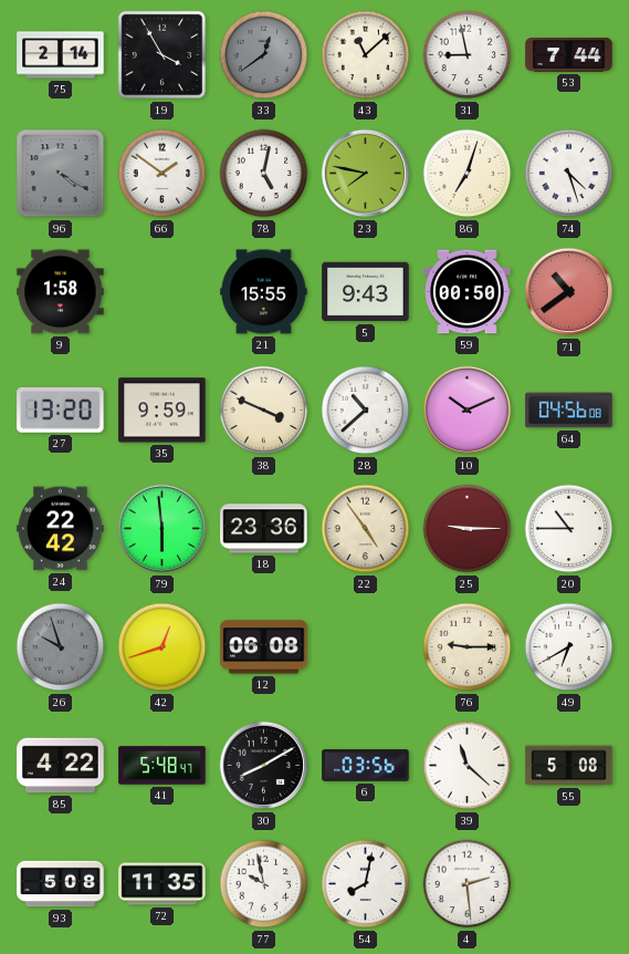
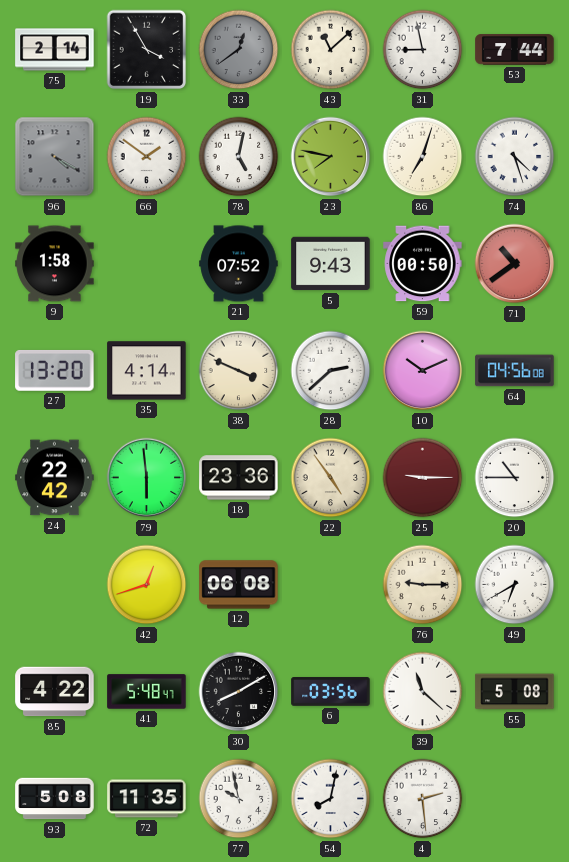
21: 15:55 -> 07:52
35: 9:59 -> 4:14
28: 10:38 -> 2:38
26: 9:57 -> none
